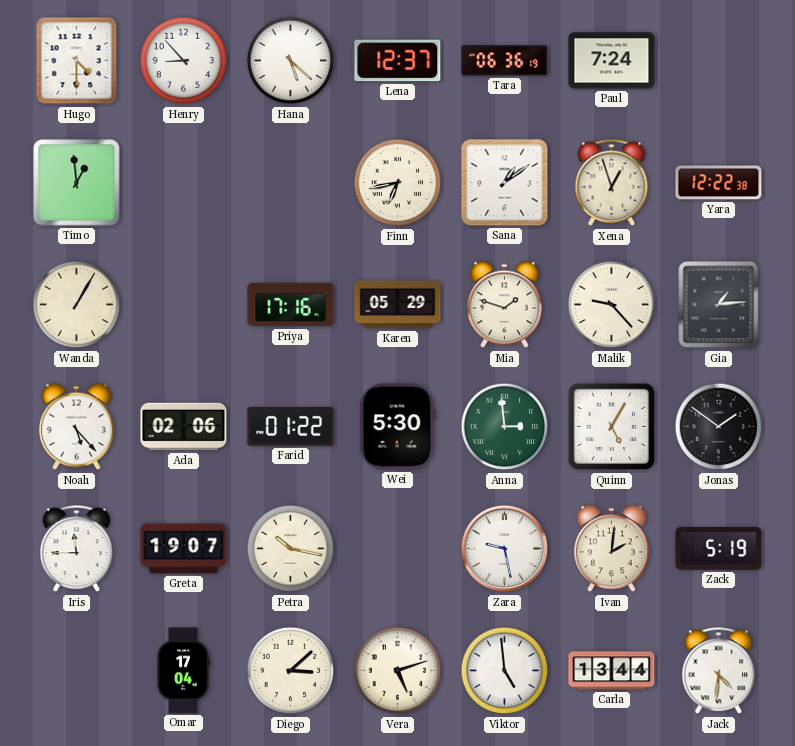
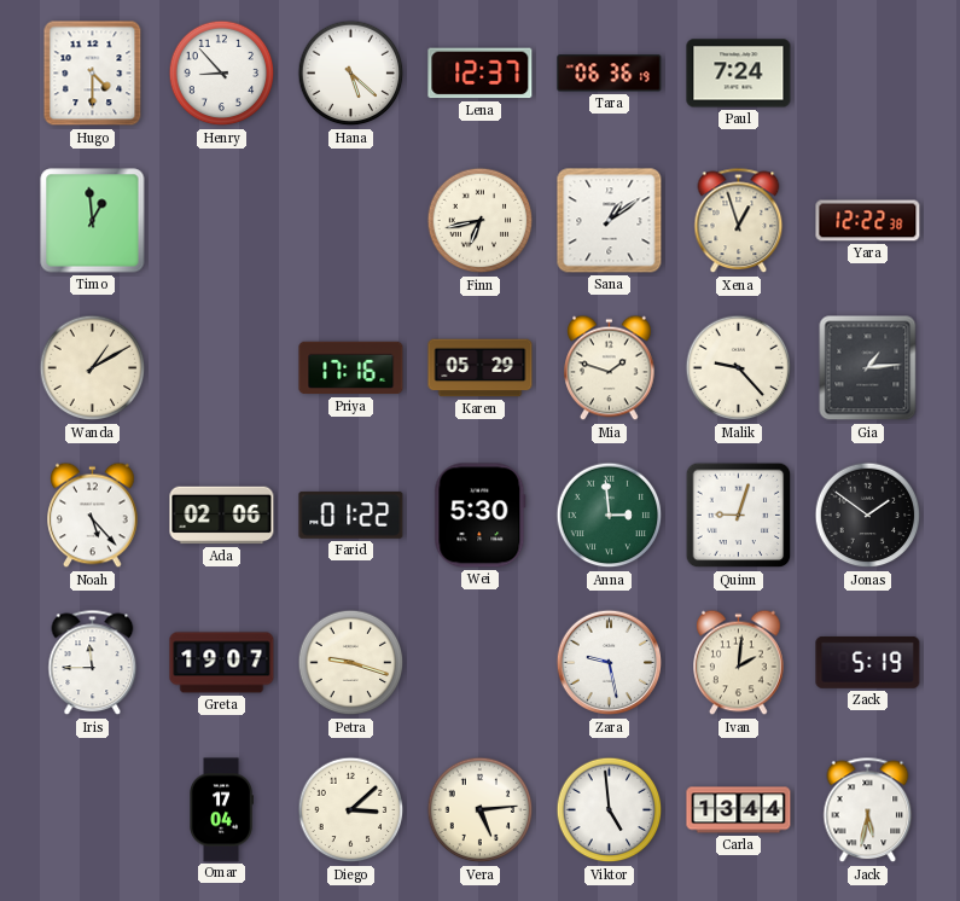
Wanda: 1:05 -> 1:10
Quinn: 5:05 -> 9:03
Petra: 10:17 -> 9:18
Vera: 5:12 -> 5:14
Jack: 4:31 -> 5:32
